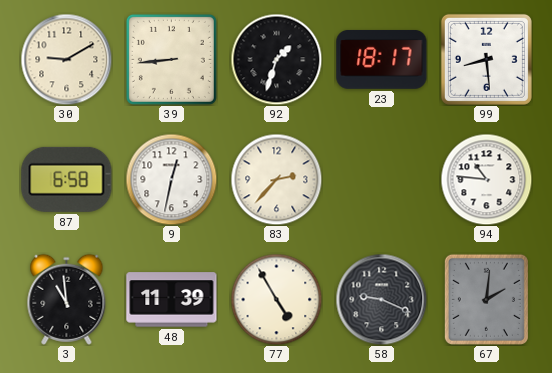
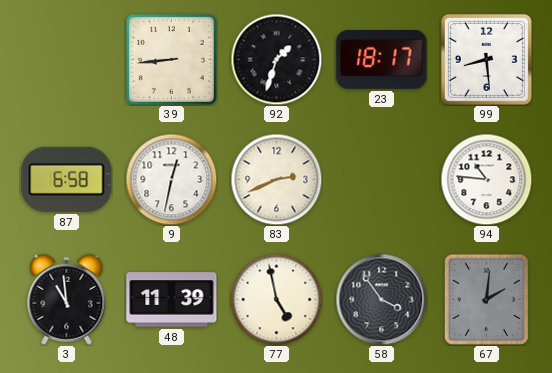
30: 9:10 -> none
83: 2:37 -> 2:41
77: 4:55 -> 4:58
58: 9:19 -> 3:54
